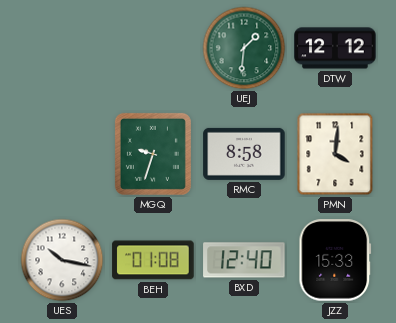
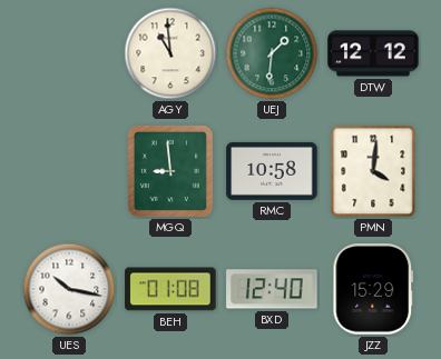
AGY: none -> 10:59
MGQ: 9:33 -> 8:59
RMC: 8:58 -> 10:58
JZZ: 15:33 -> 15:29
